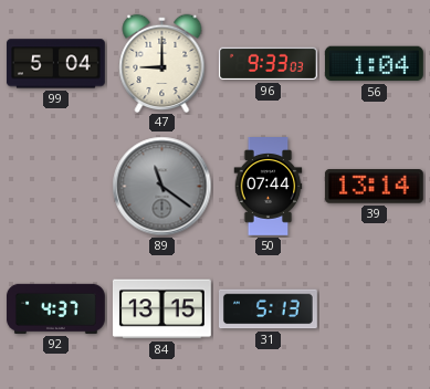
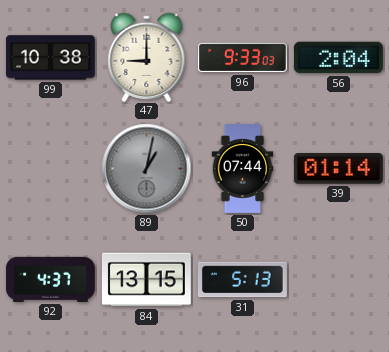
99: 5:04 -> 10:38
56: 1:04 -> 2:04
89: 11:21 -> 1:02
39: 13:14 -> 01:14
